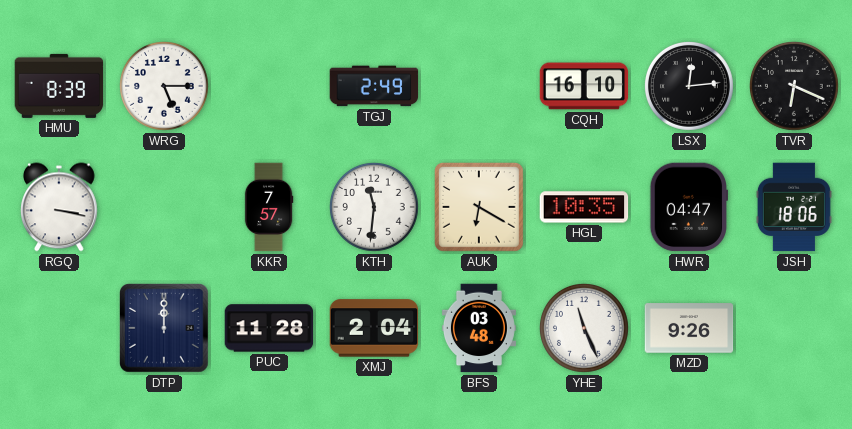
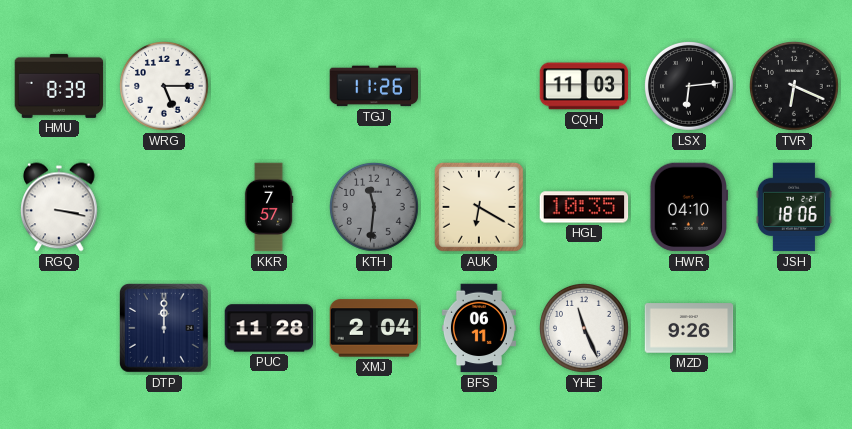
TGJ: 2:49 -> 11:26
CQH: 16:10 -> 11:03
LSX: 12:14 -> 6:14
KTH dial: white -> grey
HWR: 04:47 -> 04:10
BFS: 03:48 -> 06:11
